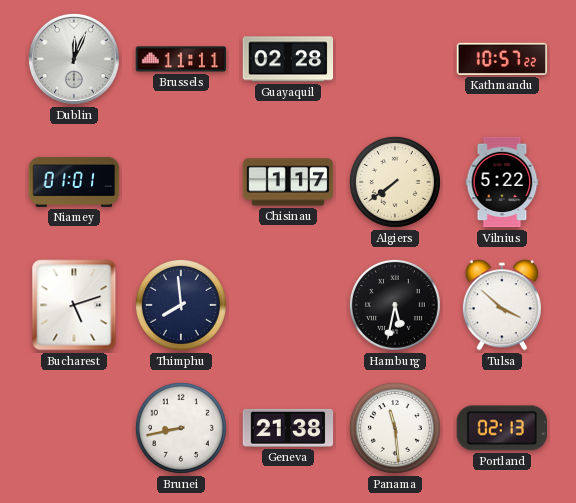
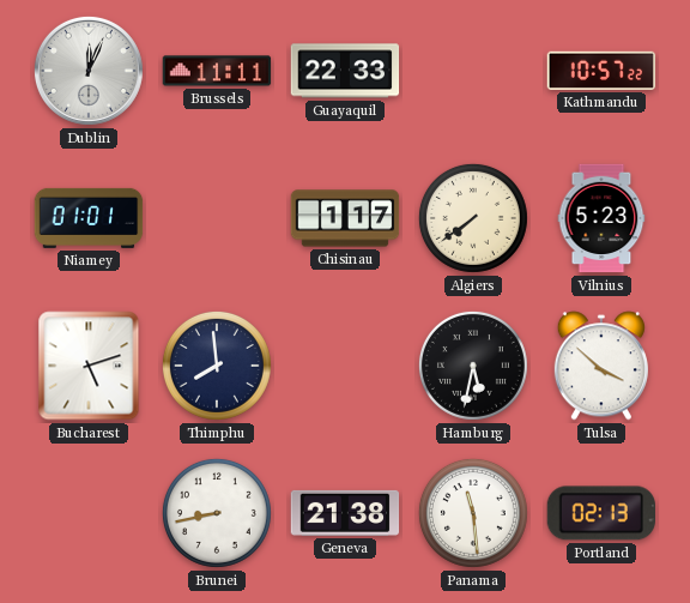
Guayaquil: 02:28 -> 22:33
Vilnius: 5:22 -> 5:23
